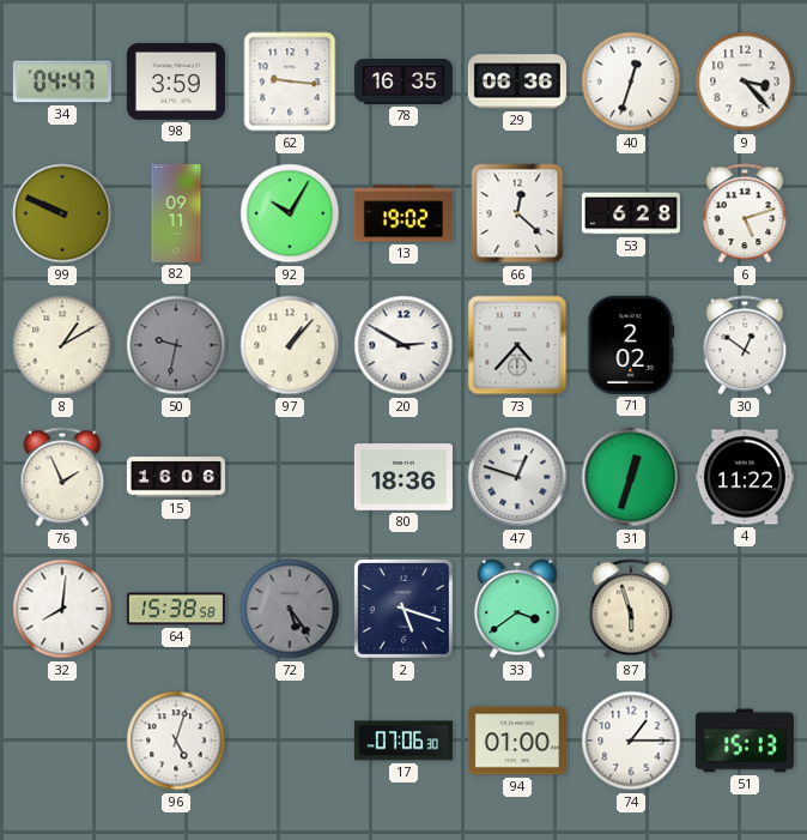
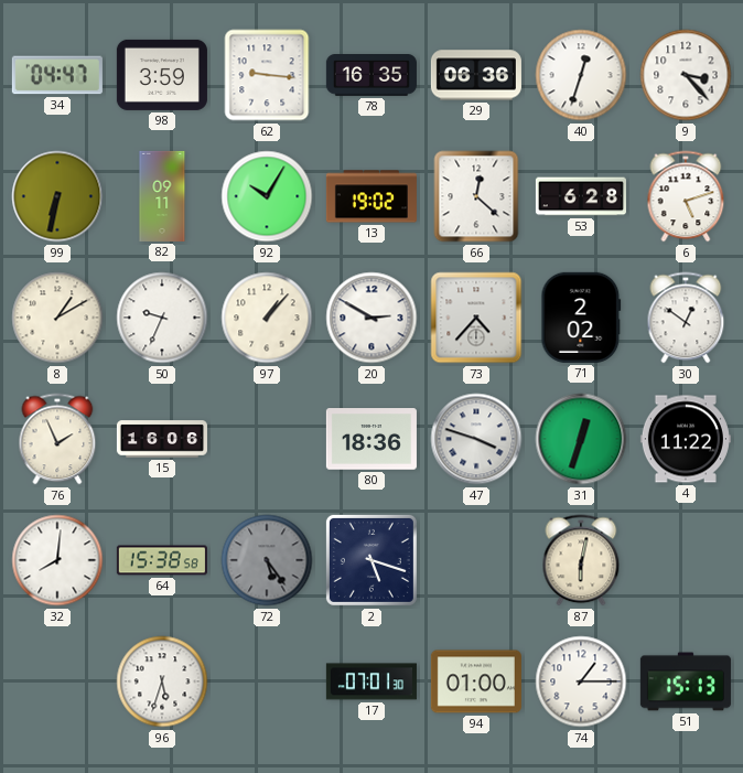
99: 9:49 -> 6:32
50: 9:32 -> 9:34
50 dial: grey -> white
47: 12:48 -> 3:48
33: 3:39 -> none
87: 5:57 -> 6:02
96: 5:03 -> 5:33
17: 07:06 -> 07:01
